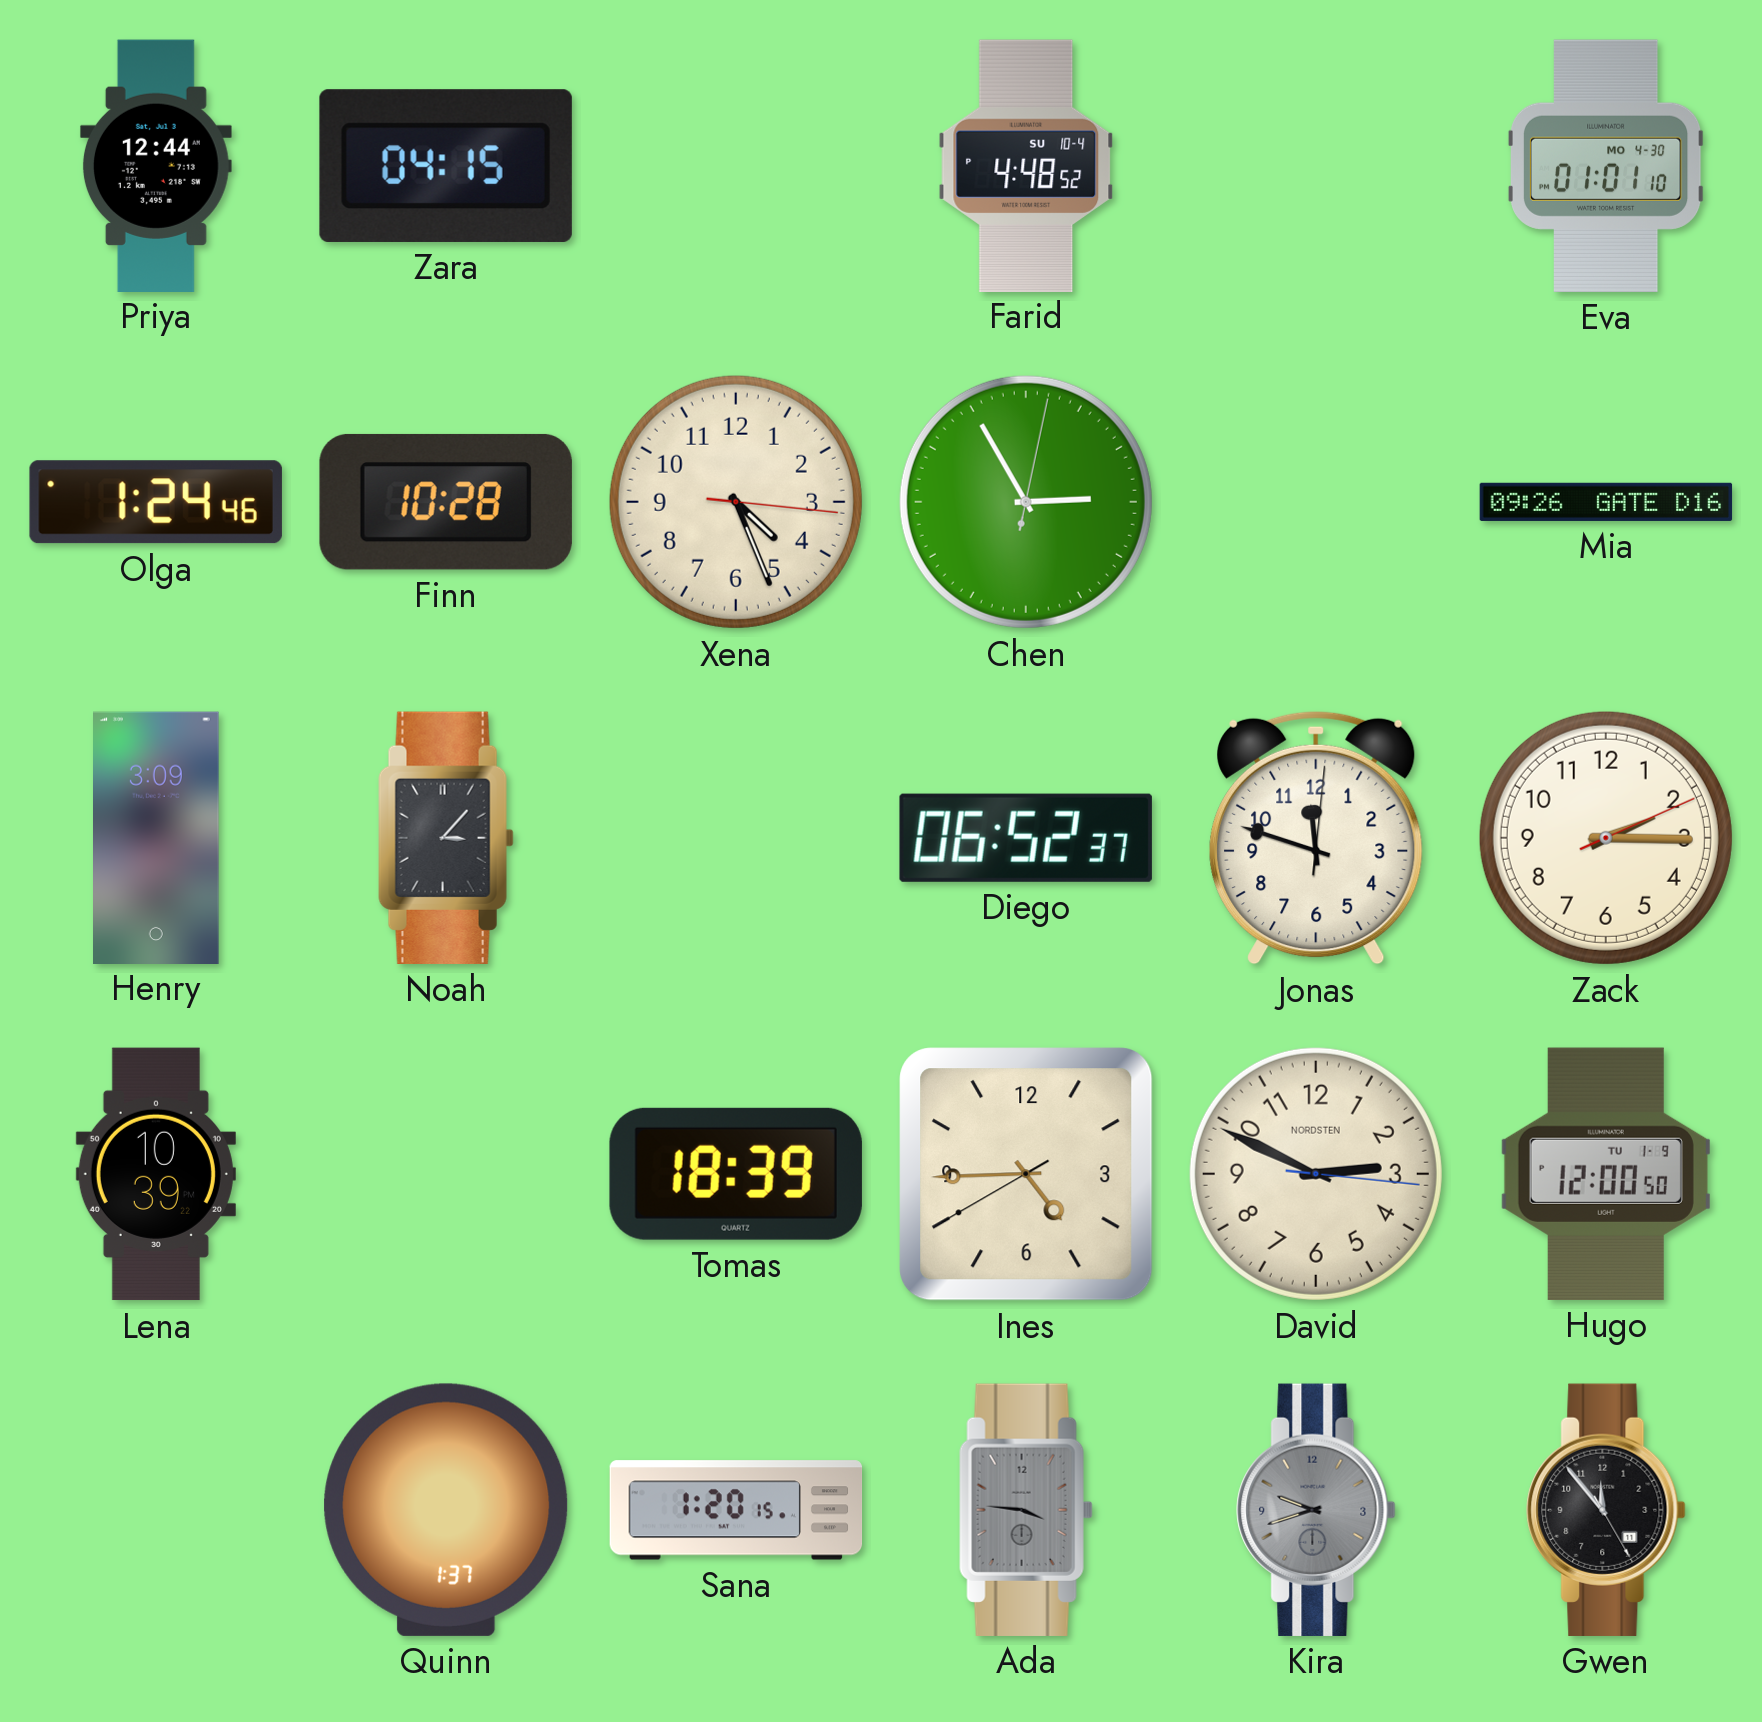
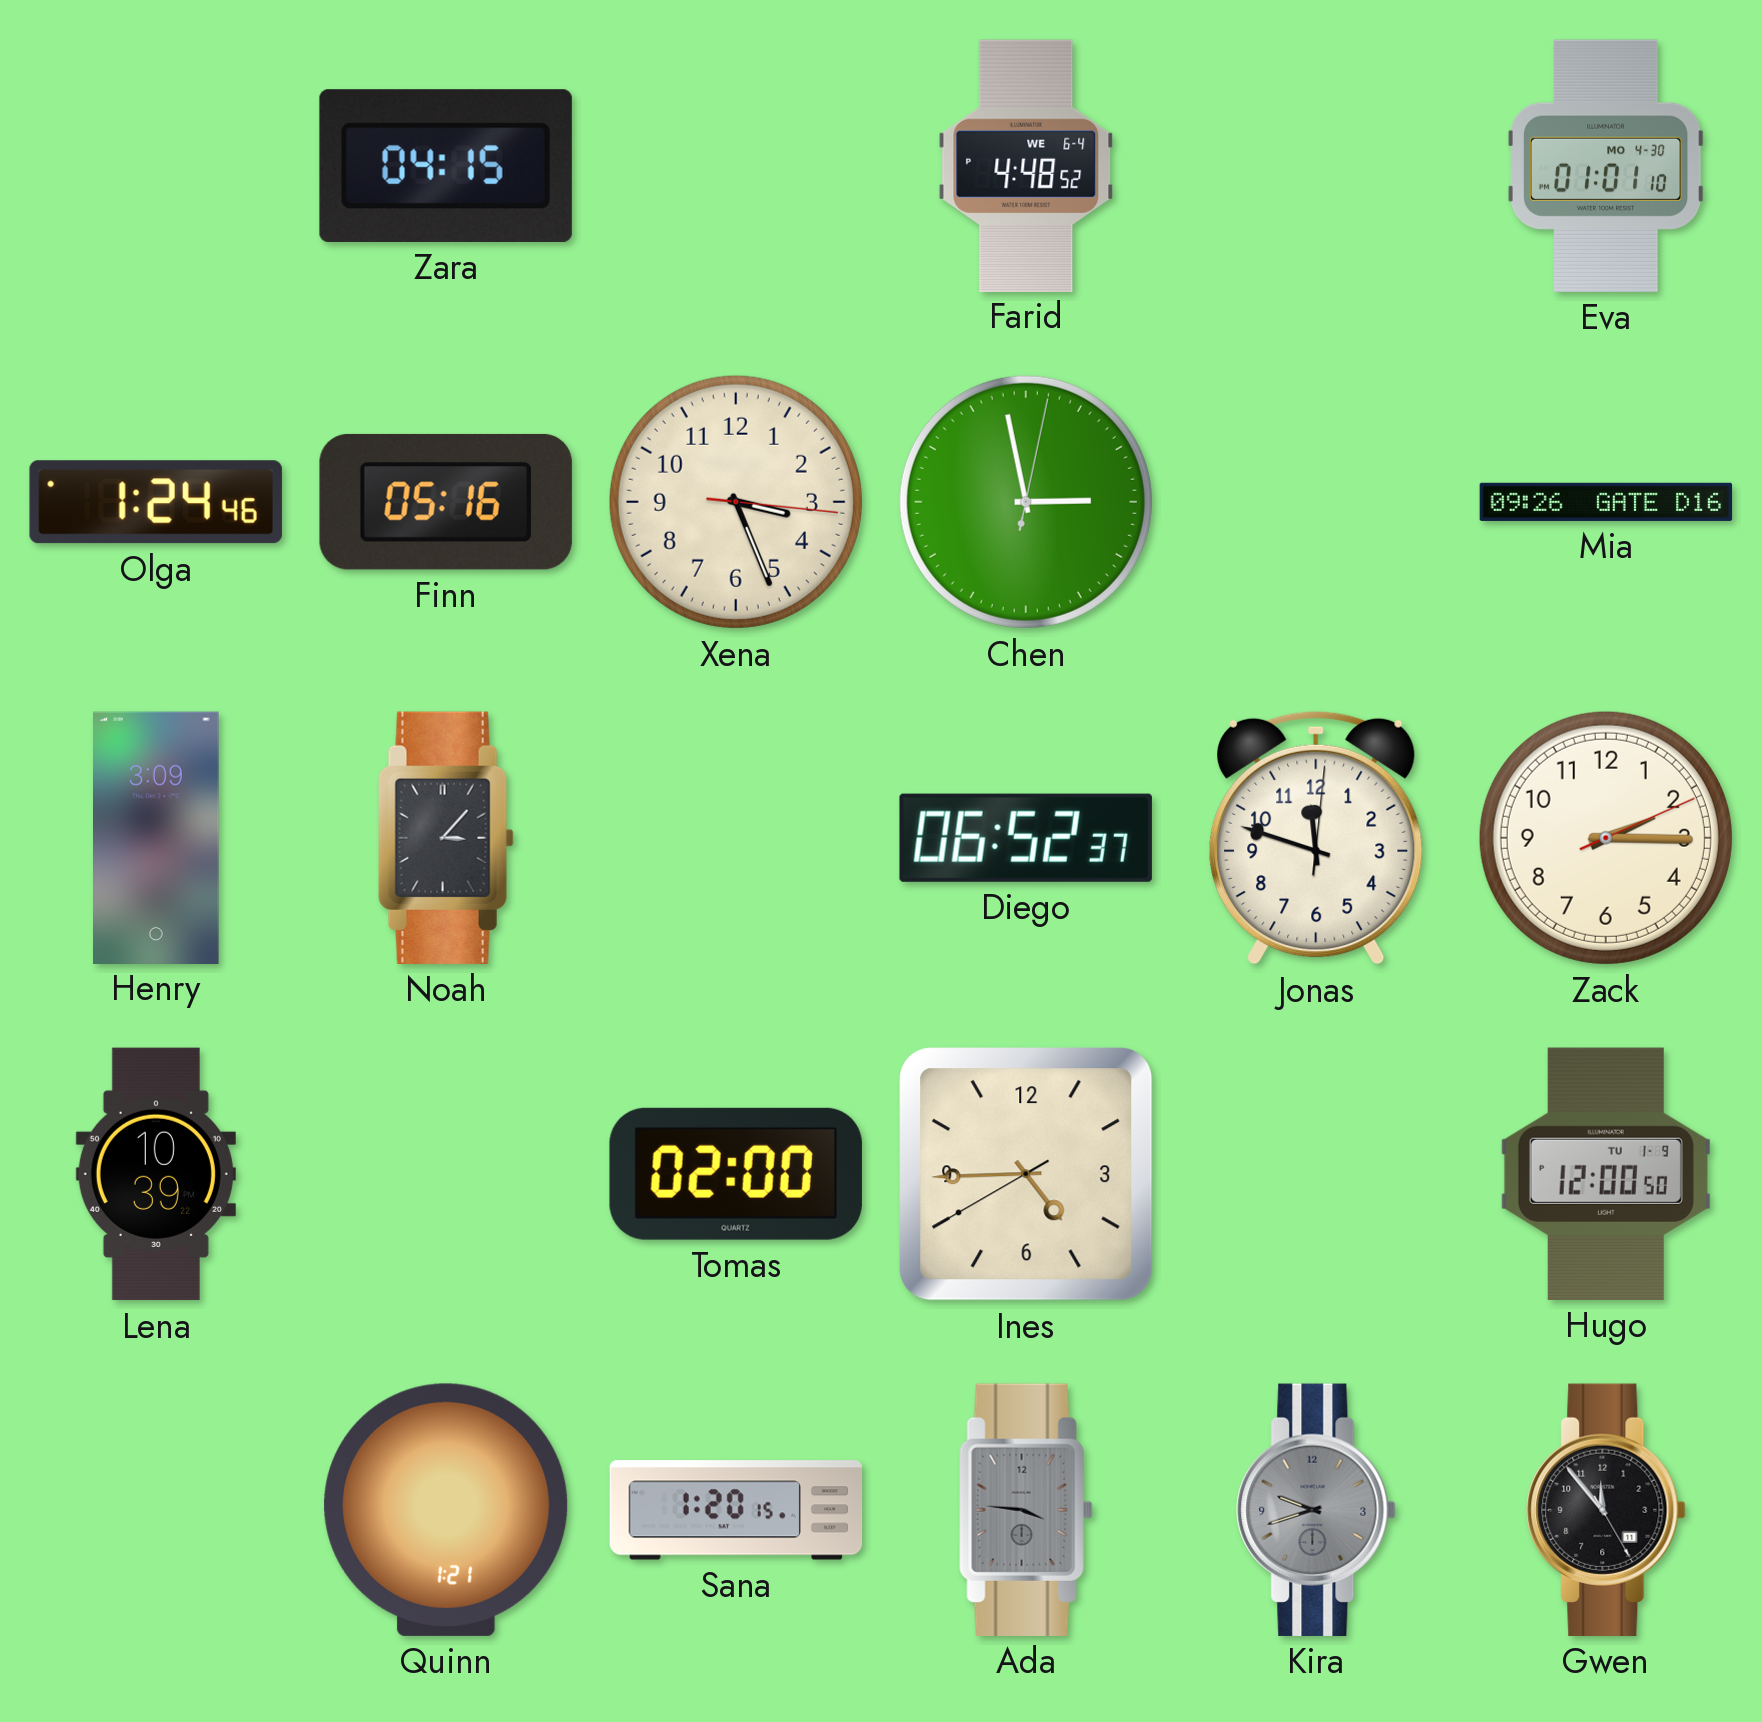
Priya: 12:44 -> none
Farid date: SU 10-4 -> WE 6-4
Finn: 10:28 -> 05:16
Xena: 4:26 -> 3:26
Chen: 2:55 -> 2:58
Tomas: 18:39 -> 02:00
David: 2:49 -> none
Quinn: 1:37 -> 1:21
